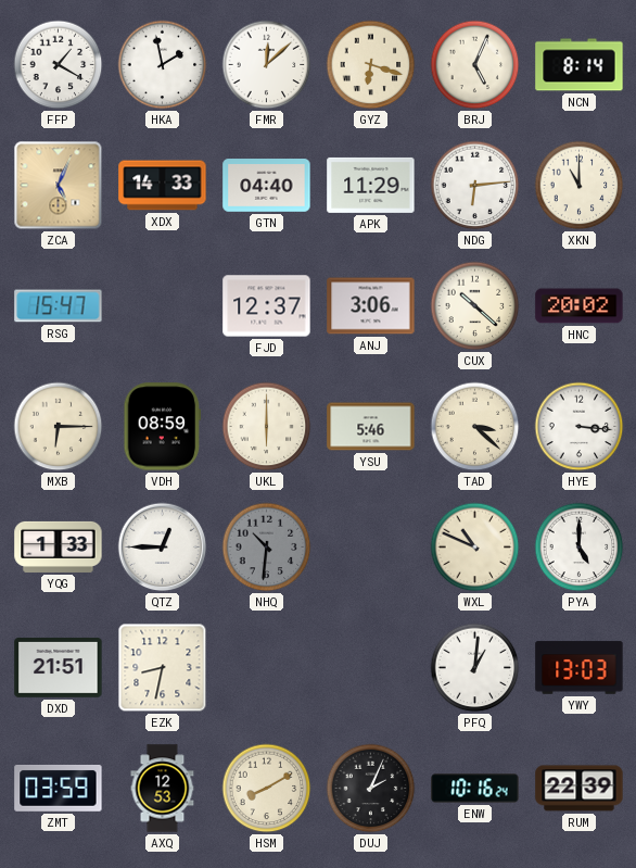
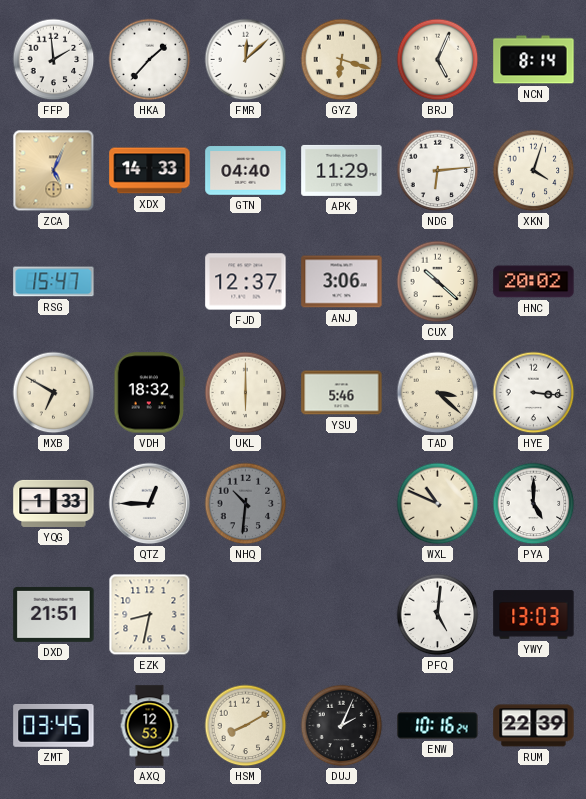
FFP: 1:20 -> 1:59
HKA: 1:58 -> 1:37
XKN: 11:00 -> 4:03
MXB: 6:15 -> 6:50
VDH: 08:59 -> 18:32
PFQ: 1:01 -> 5:01
ZMT: 03:59 -> 03:45
